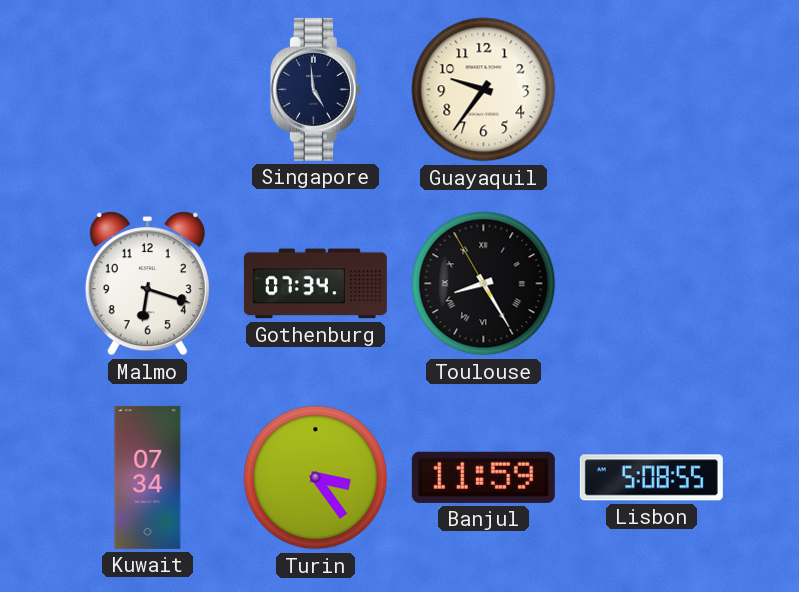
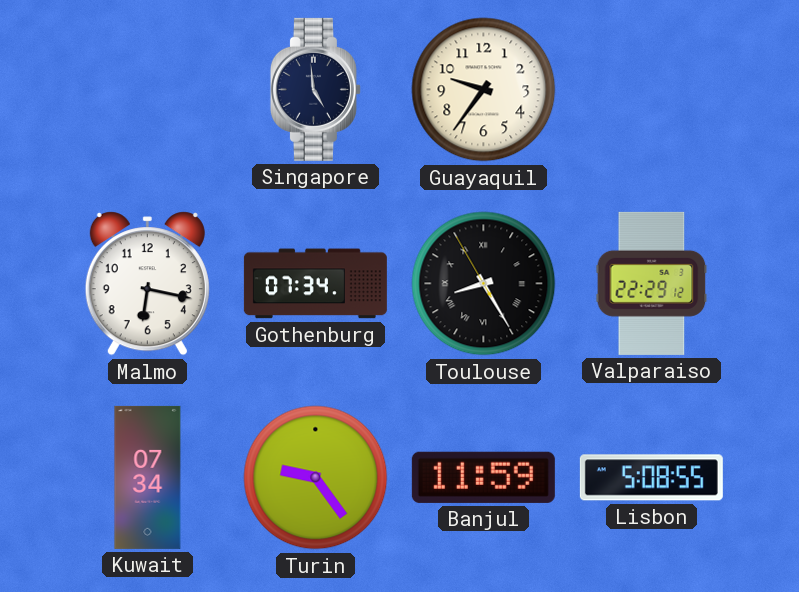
Malmo: 6:18 -> 6:17
Valparaiso: none -> 22:29
Turin: 3:24 -> 9:24
